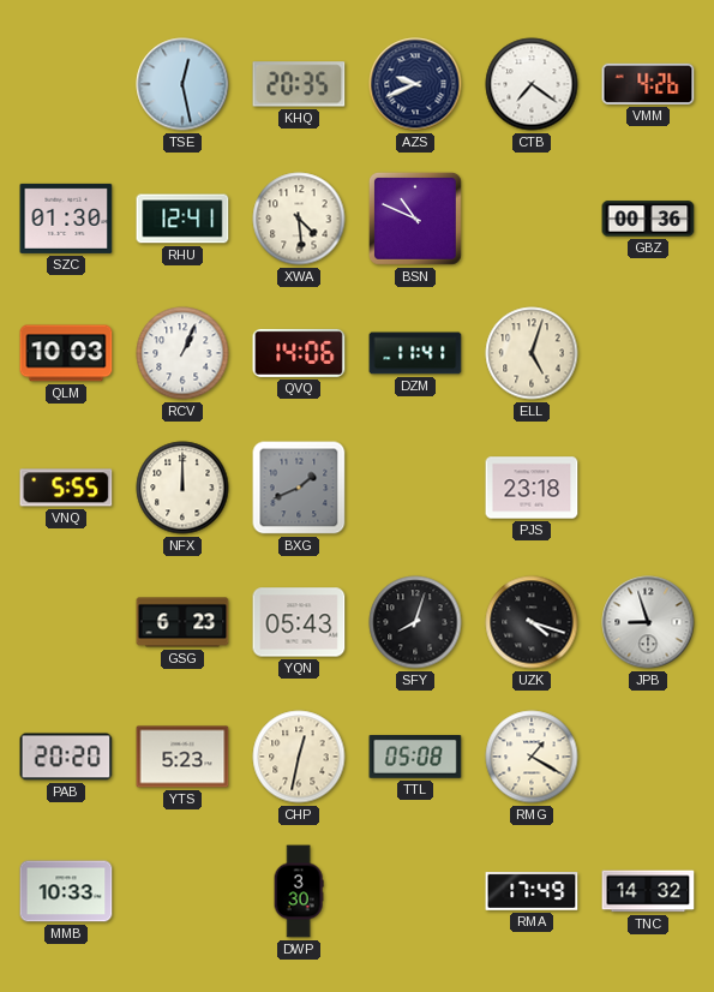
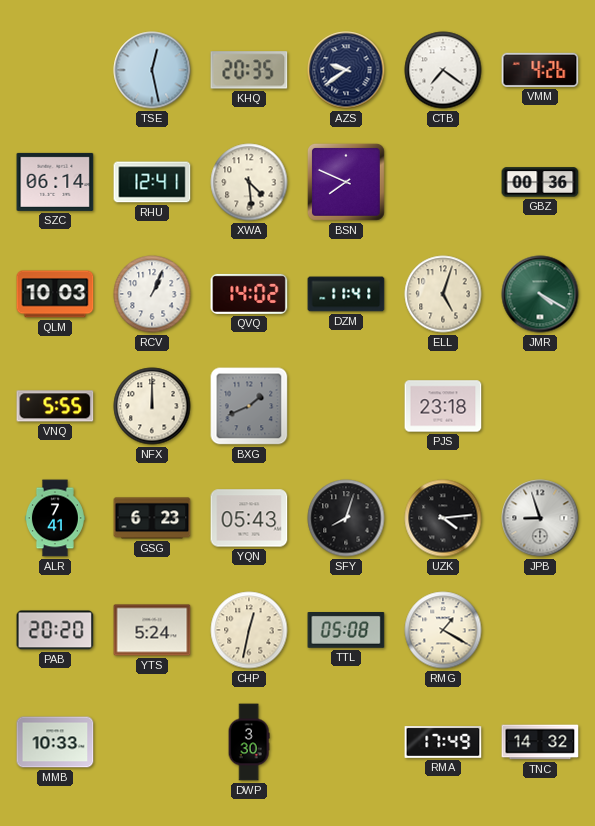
AZS: 9:41 -> 9:39
SZC: 01:30 -> 06:14
BSN: 10:49 -> 7:49
QVQ: 14:06 -> 14:02
JMR: none -> 4:20
ALR: none -> 7:41
UZK: 4:18 -> 4:14
YTS: 5:23 -> 5:24
